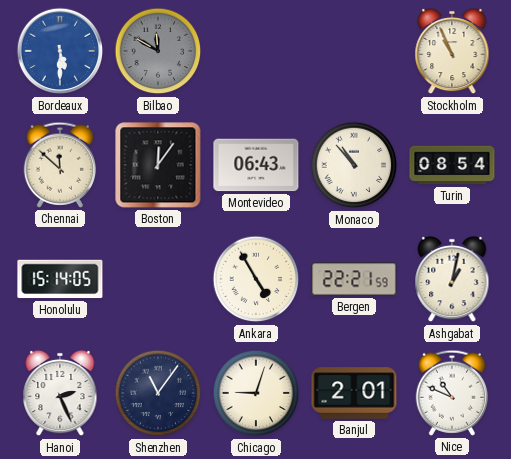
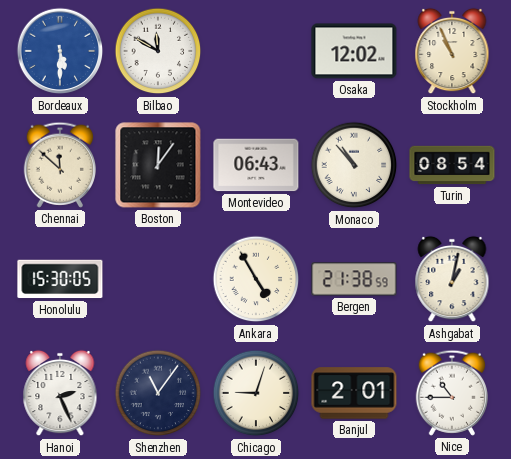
Bilbao dial: grey -> white
Osaka: none -> 12:02
Honolulu: 15:14 -> 15:30
Bergen: 22:21 -> 21:38
Nice: 10:49 -> 10:45
